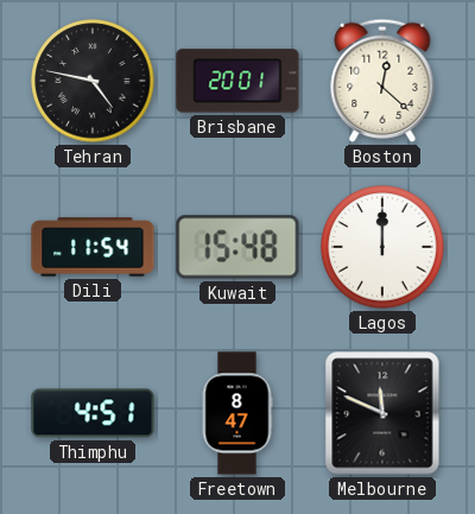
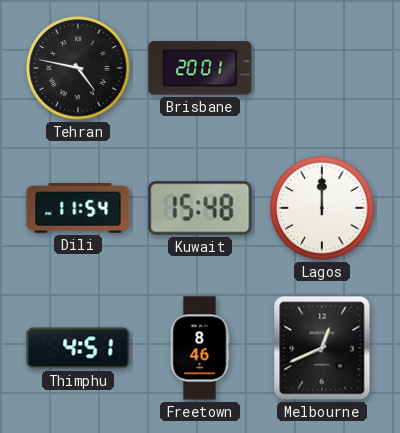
Boston: 12:22 -> none
Freetown: 8:47 -> 8:46
Melbourne: 11:49 -> 12:41
